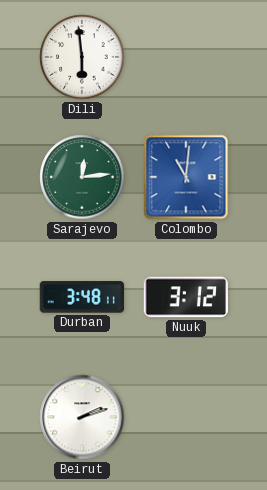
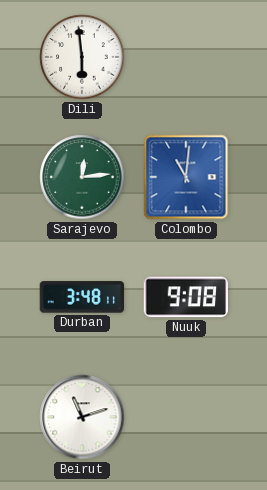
Nuuk: 3:12 -> 9:08
Beirut: 2:12 -> 11:12
